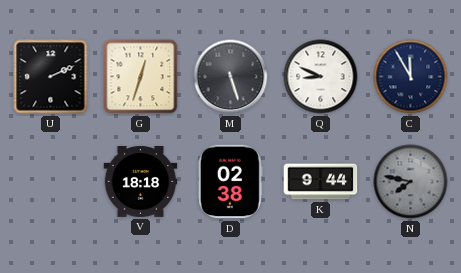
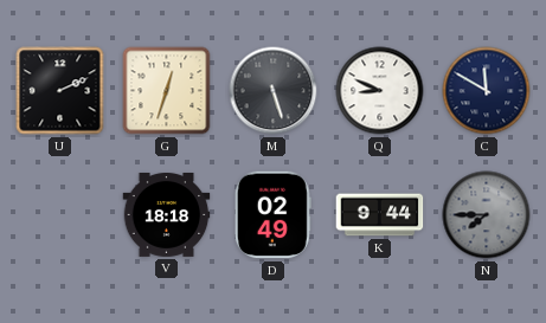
C: 11:55 -> 11:50
D: 02:38 -> 02:49
N: 7:47 -> 7:45
